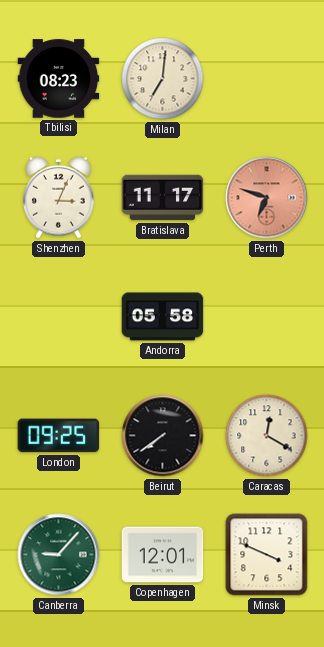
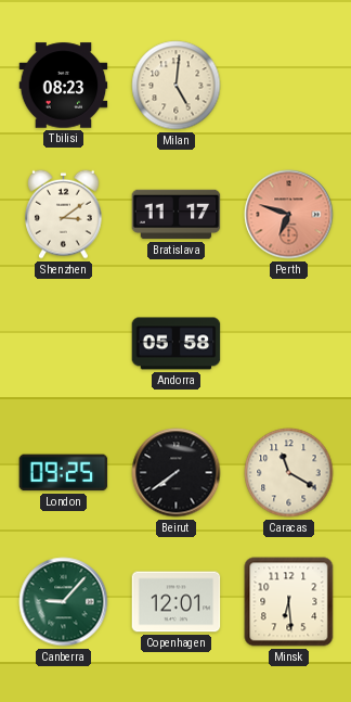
Milan: 7:01 -> 5:01
Shenzhen: 3:04 -> 3:09
Caracas: 12:20 -> 11:20
Minsk: 3:49 -> 6:29
